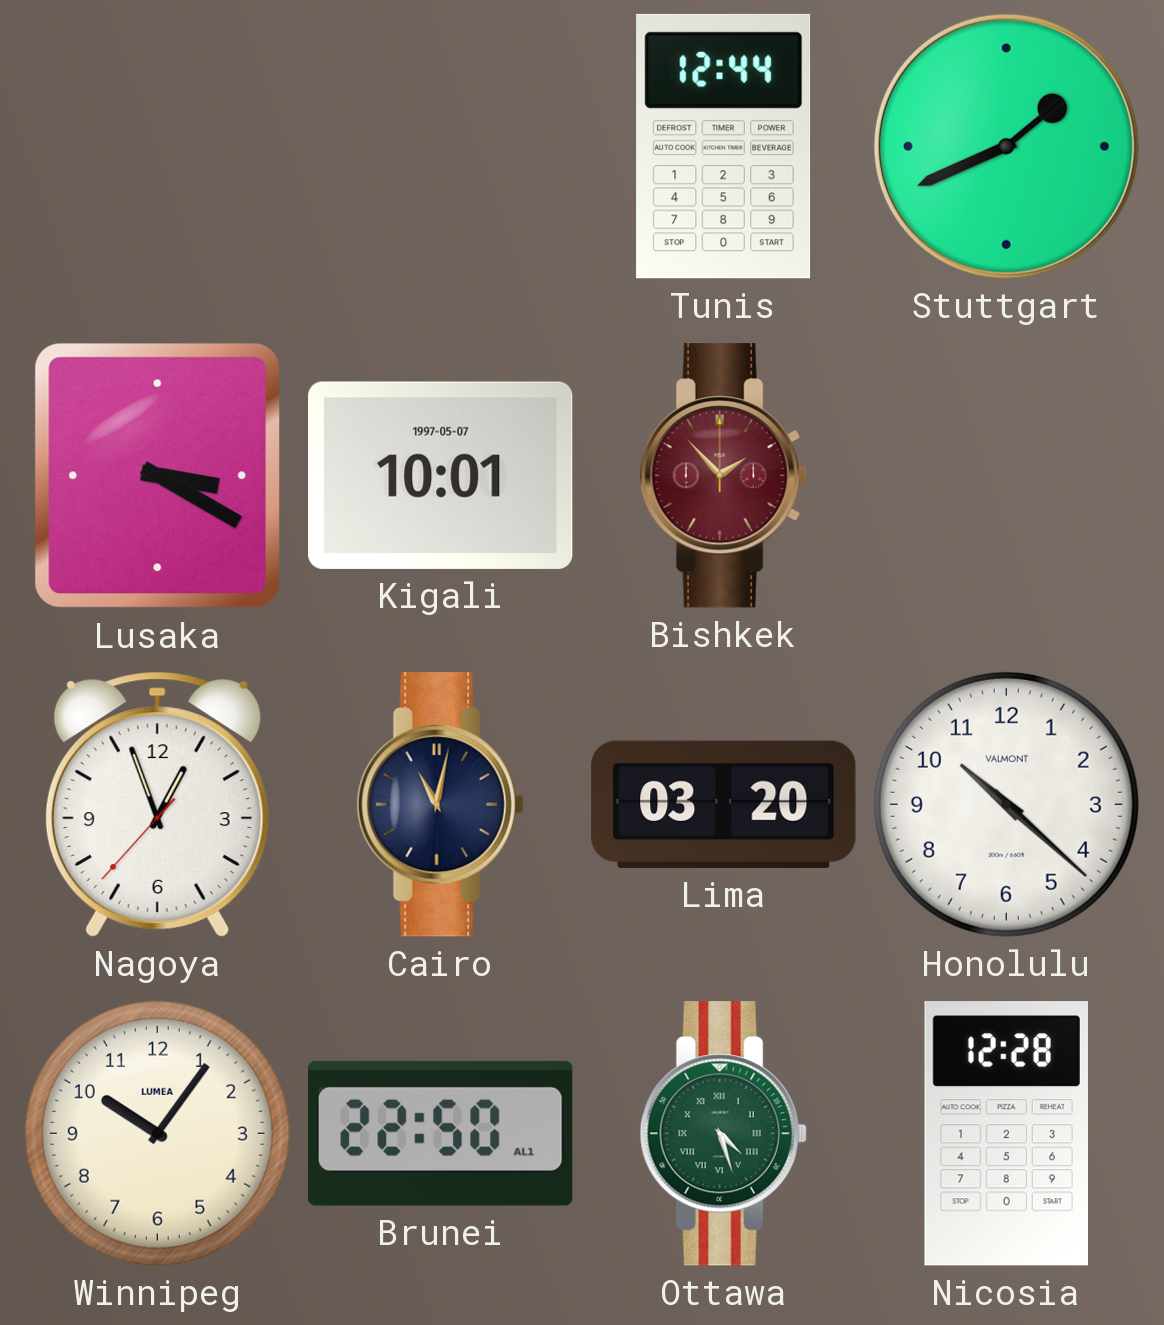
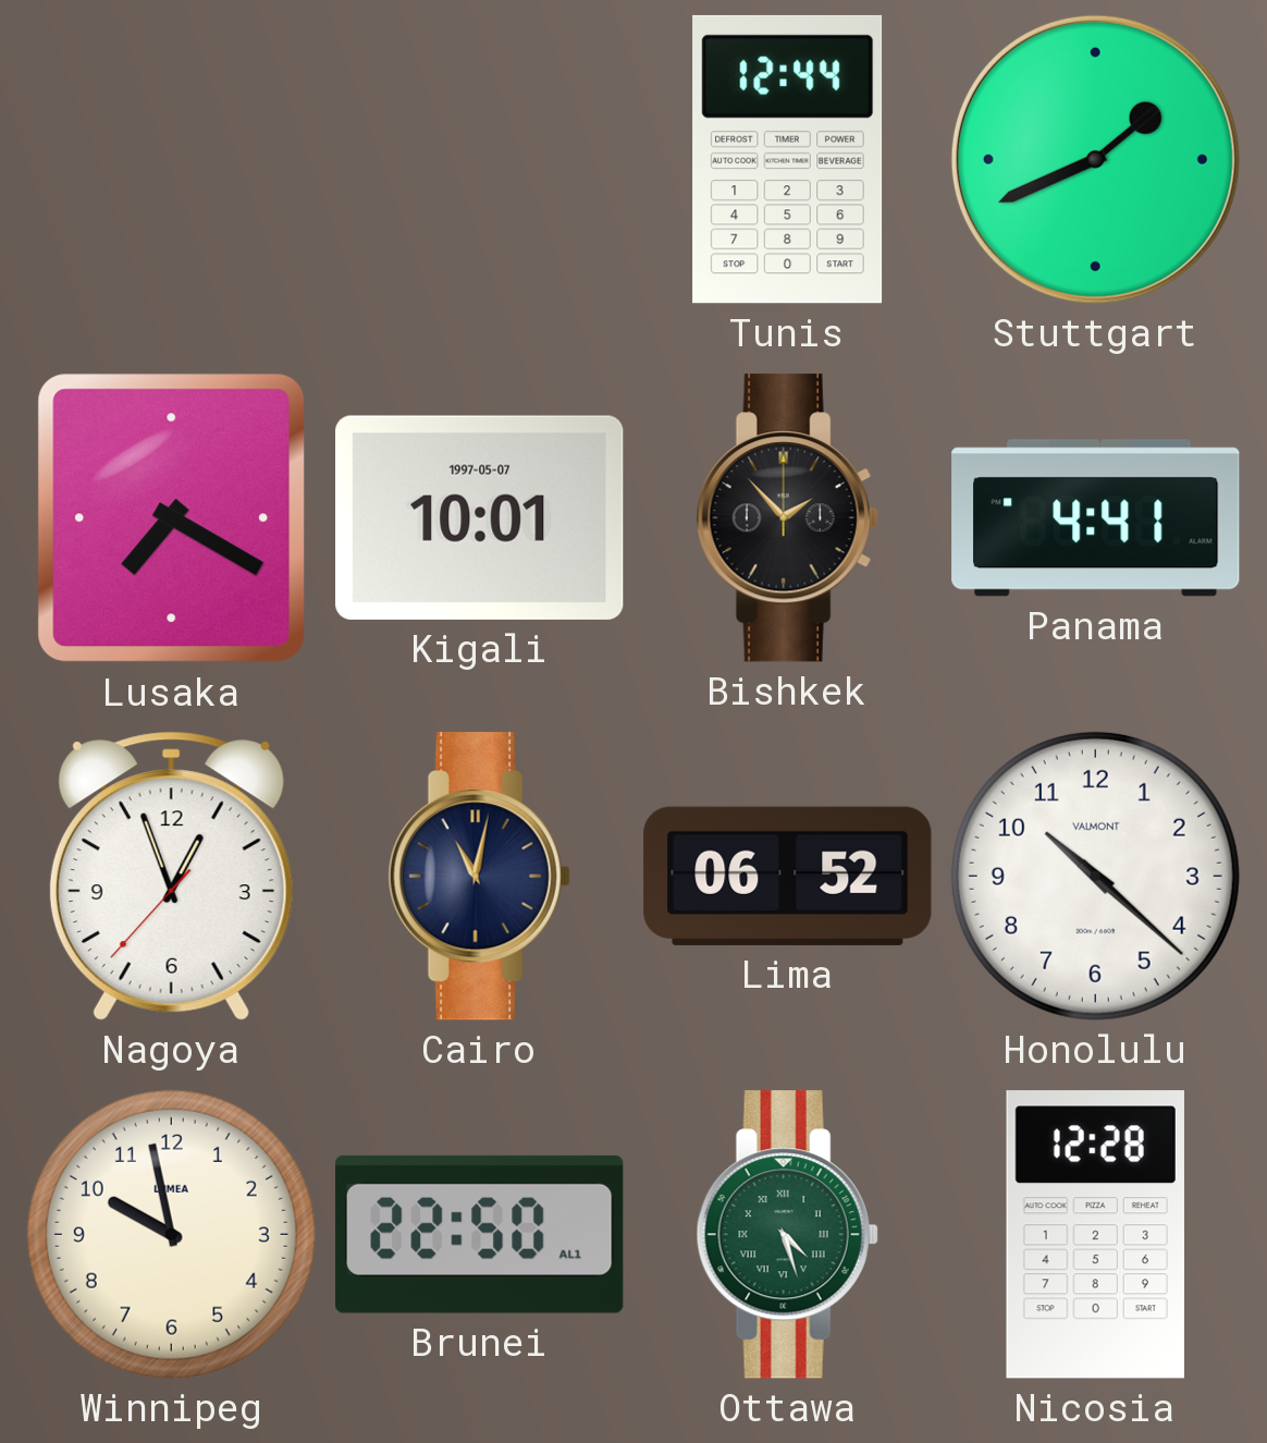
Lusaka: 3:20 -> 7:20
Bishkek dial: burgundy -> black
Panama: none -> 4:41
Lima: 03:20 -> 06:52
Winnipeg: 10:06 -> 9:58
